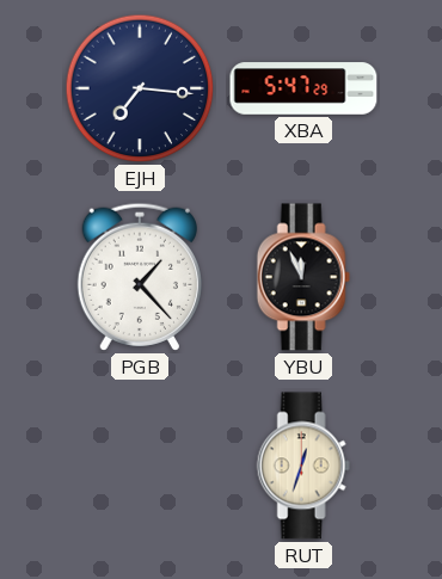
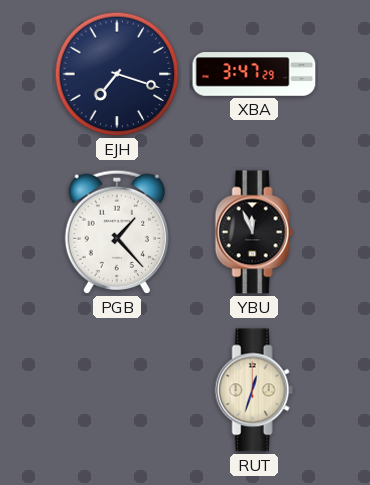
EJH: 7:16 -> 7:18
XBA: 5:47 -> 3:47
